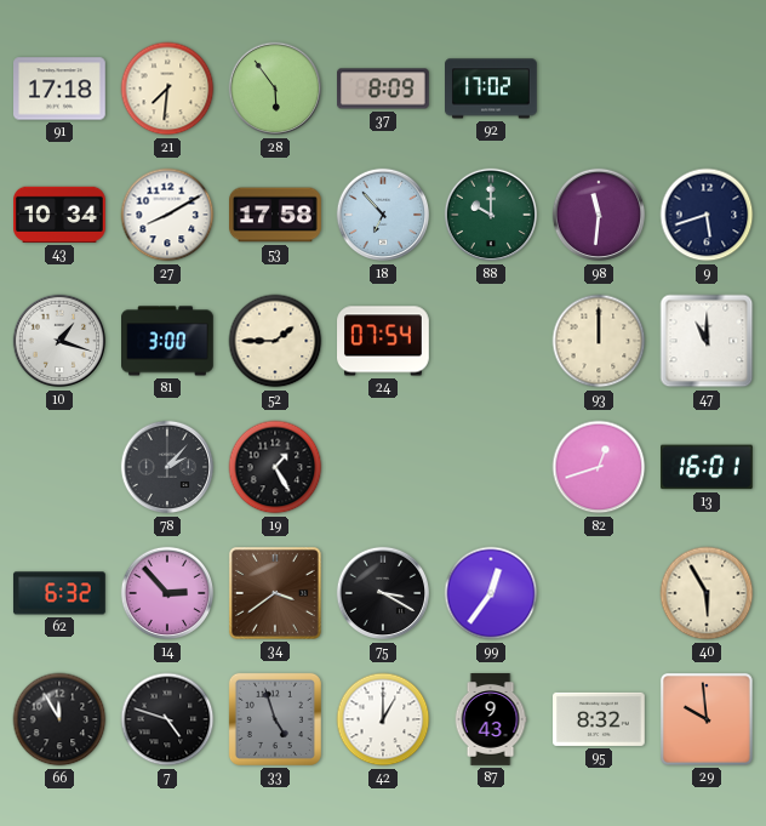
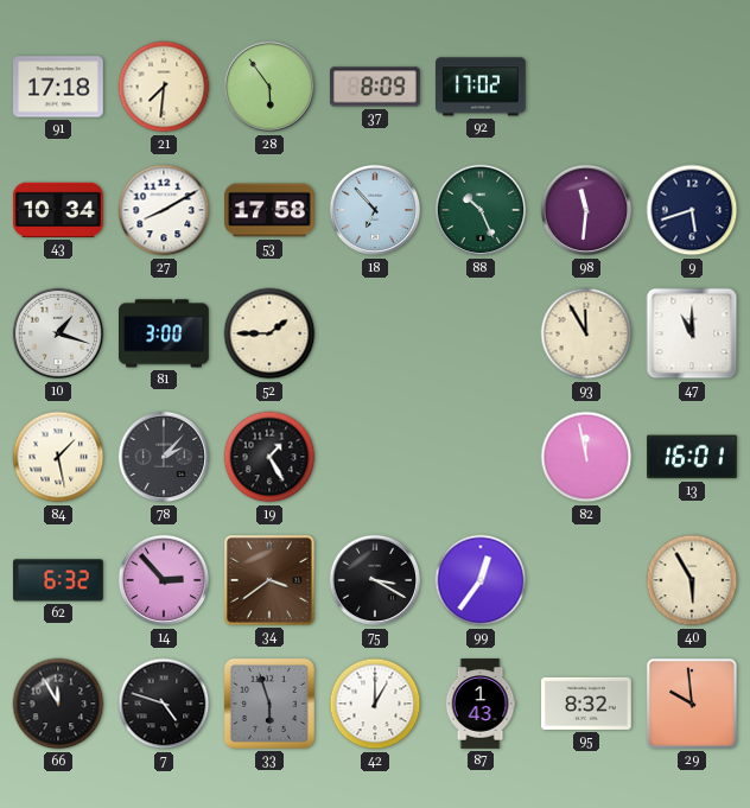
88: 10:00 -> 10:26
24: 07:54 -> none
93: 12:00 -> 11:55
84: none -> 1:28
82: 12:42 -> 11:58
33: 4:57 -> 5:57
87: 9:43 -> 1:43
